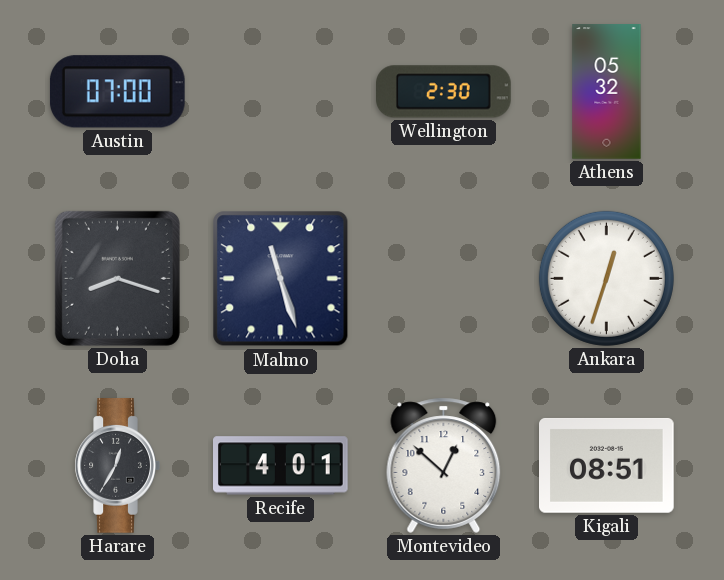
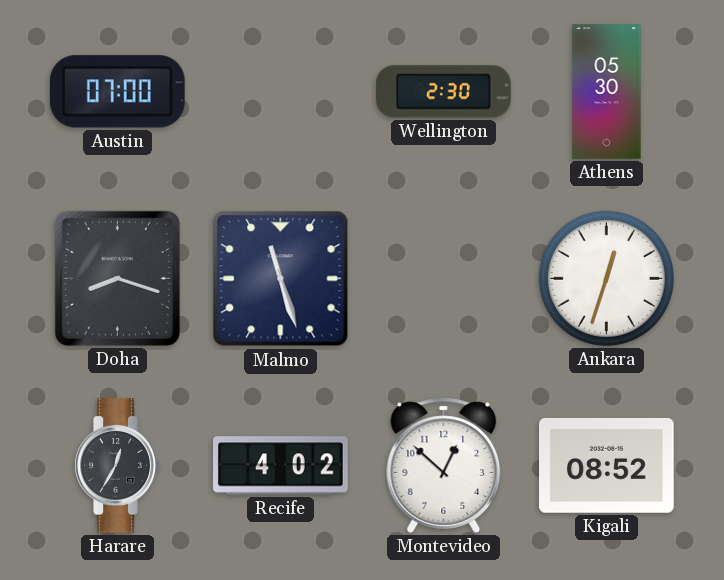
Athens: 05:32 -> 05:30
Recife: 4:01 -> 4:02
Kigali: 08:51 -> 08:52
